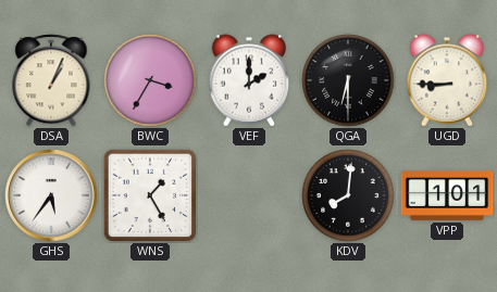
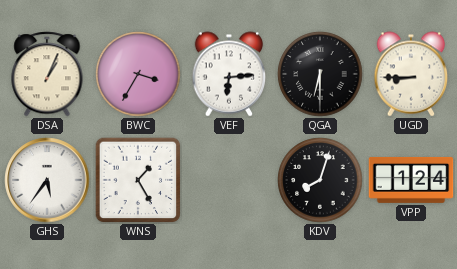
VEF: 2:00 -> 6:14
KDV: 8:01 -> 8:03
VPP: 1:01 -> 1:24
